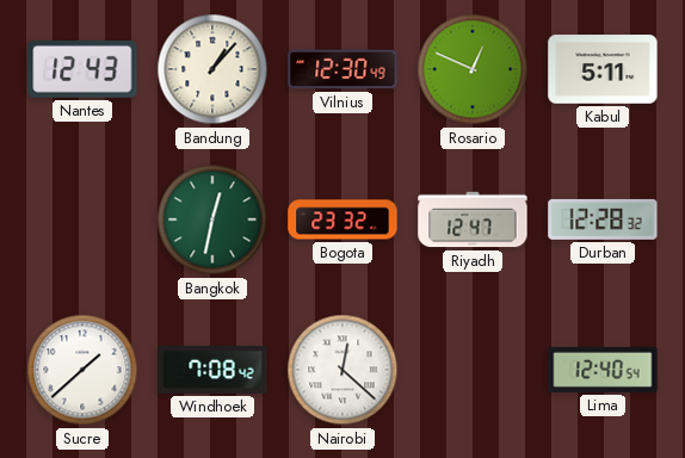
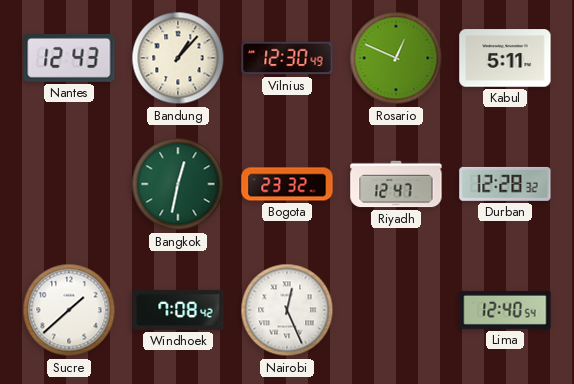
Nairobi: 12:22 -> 12:26
